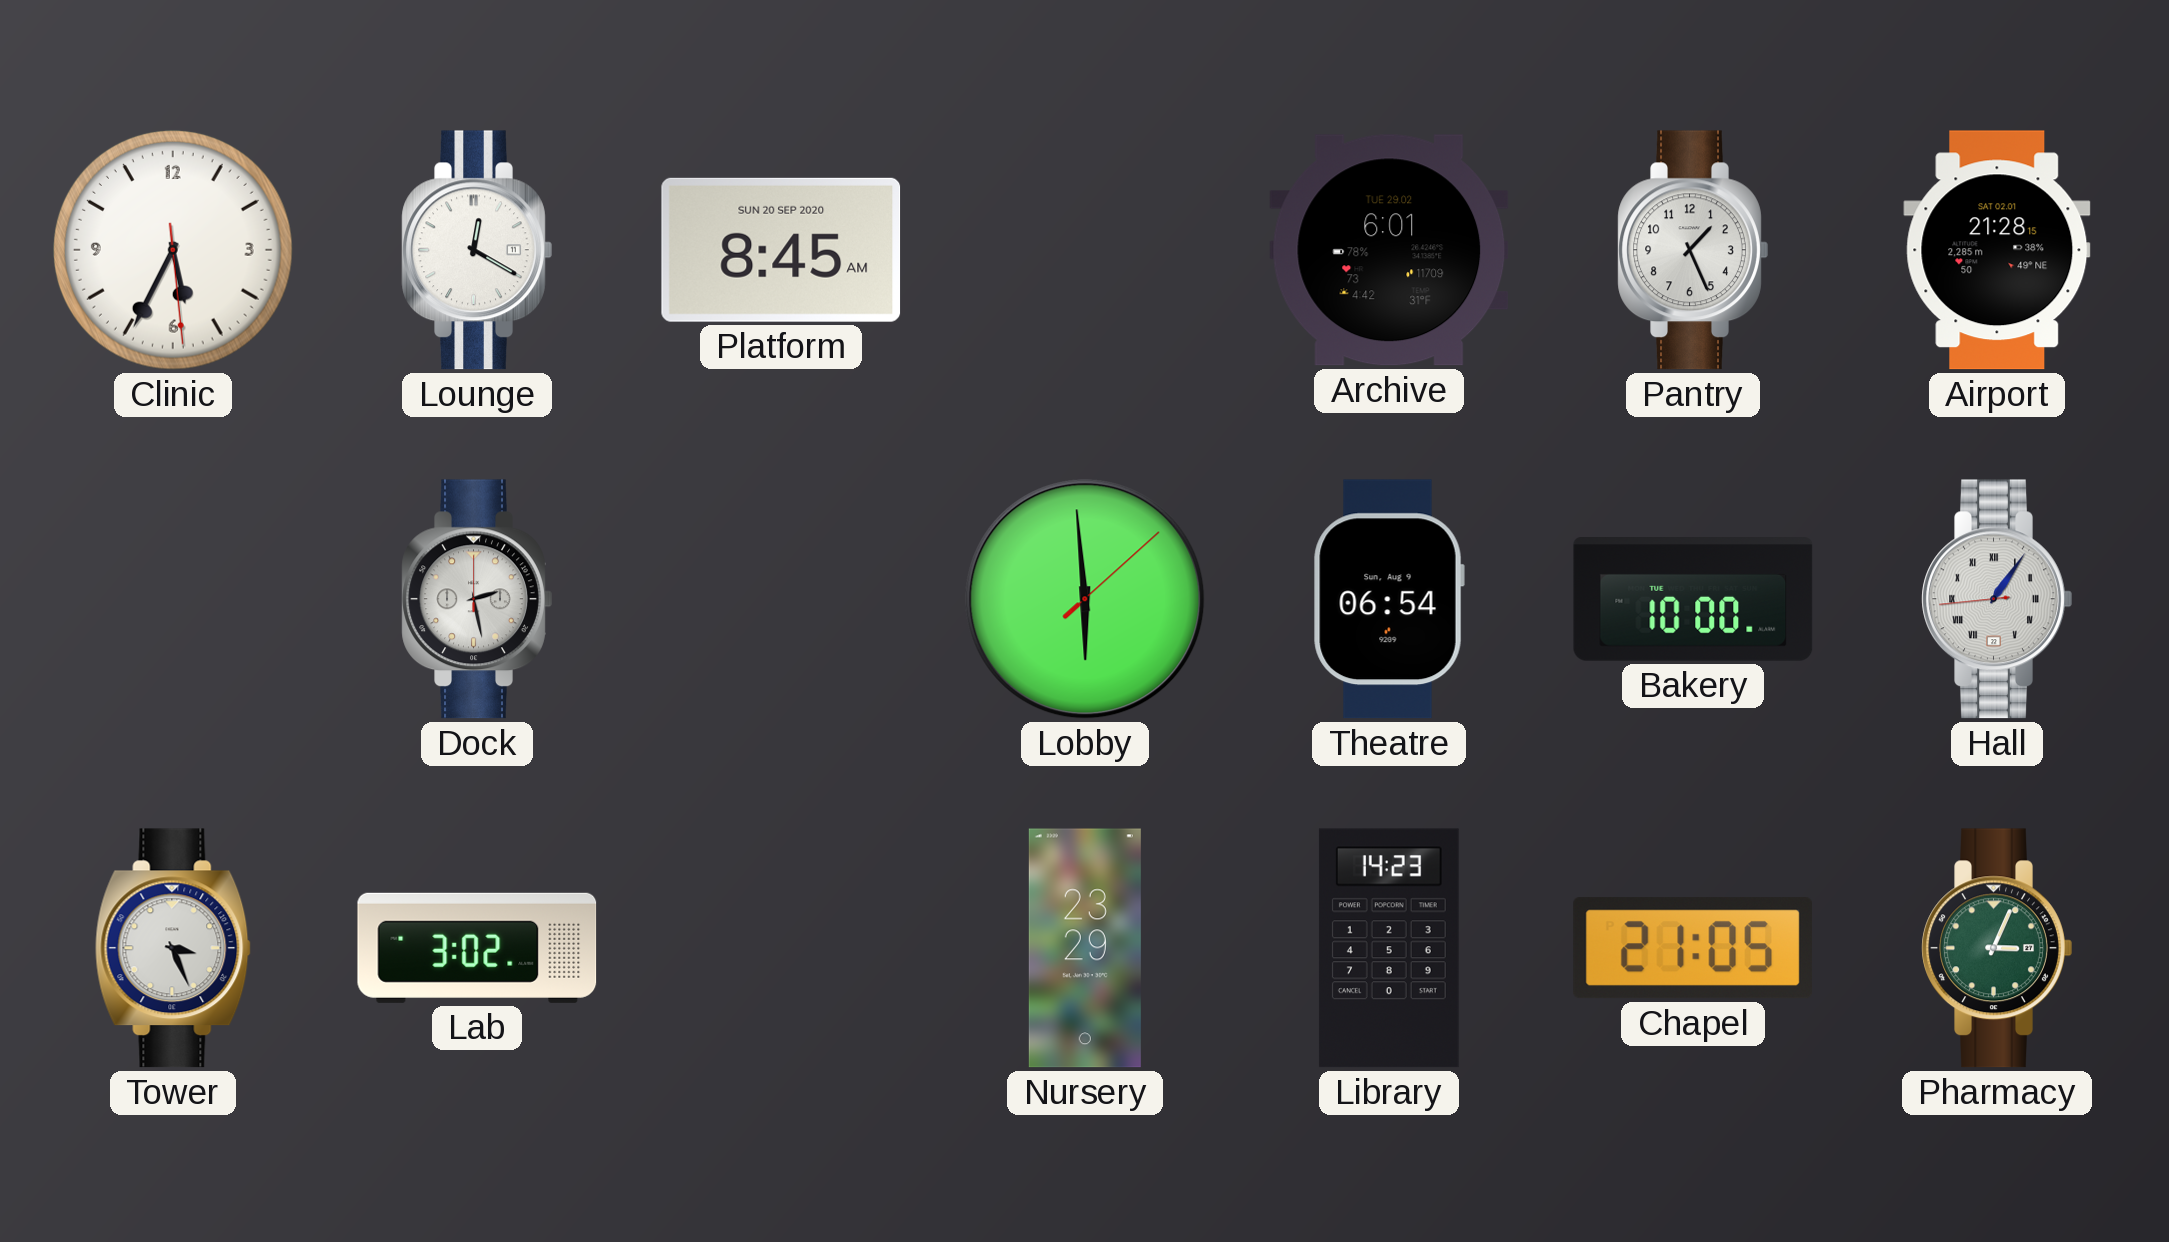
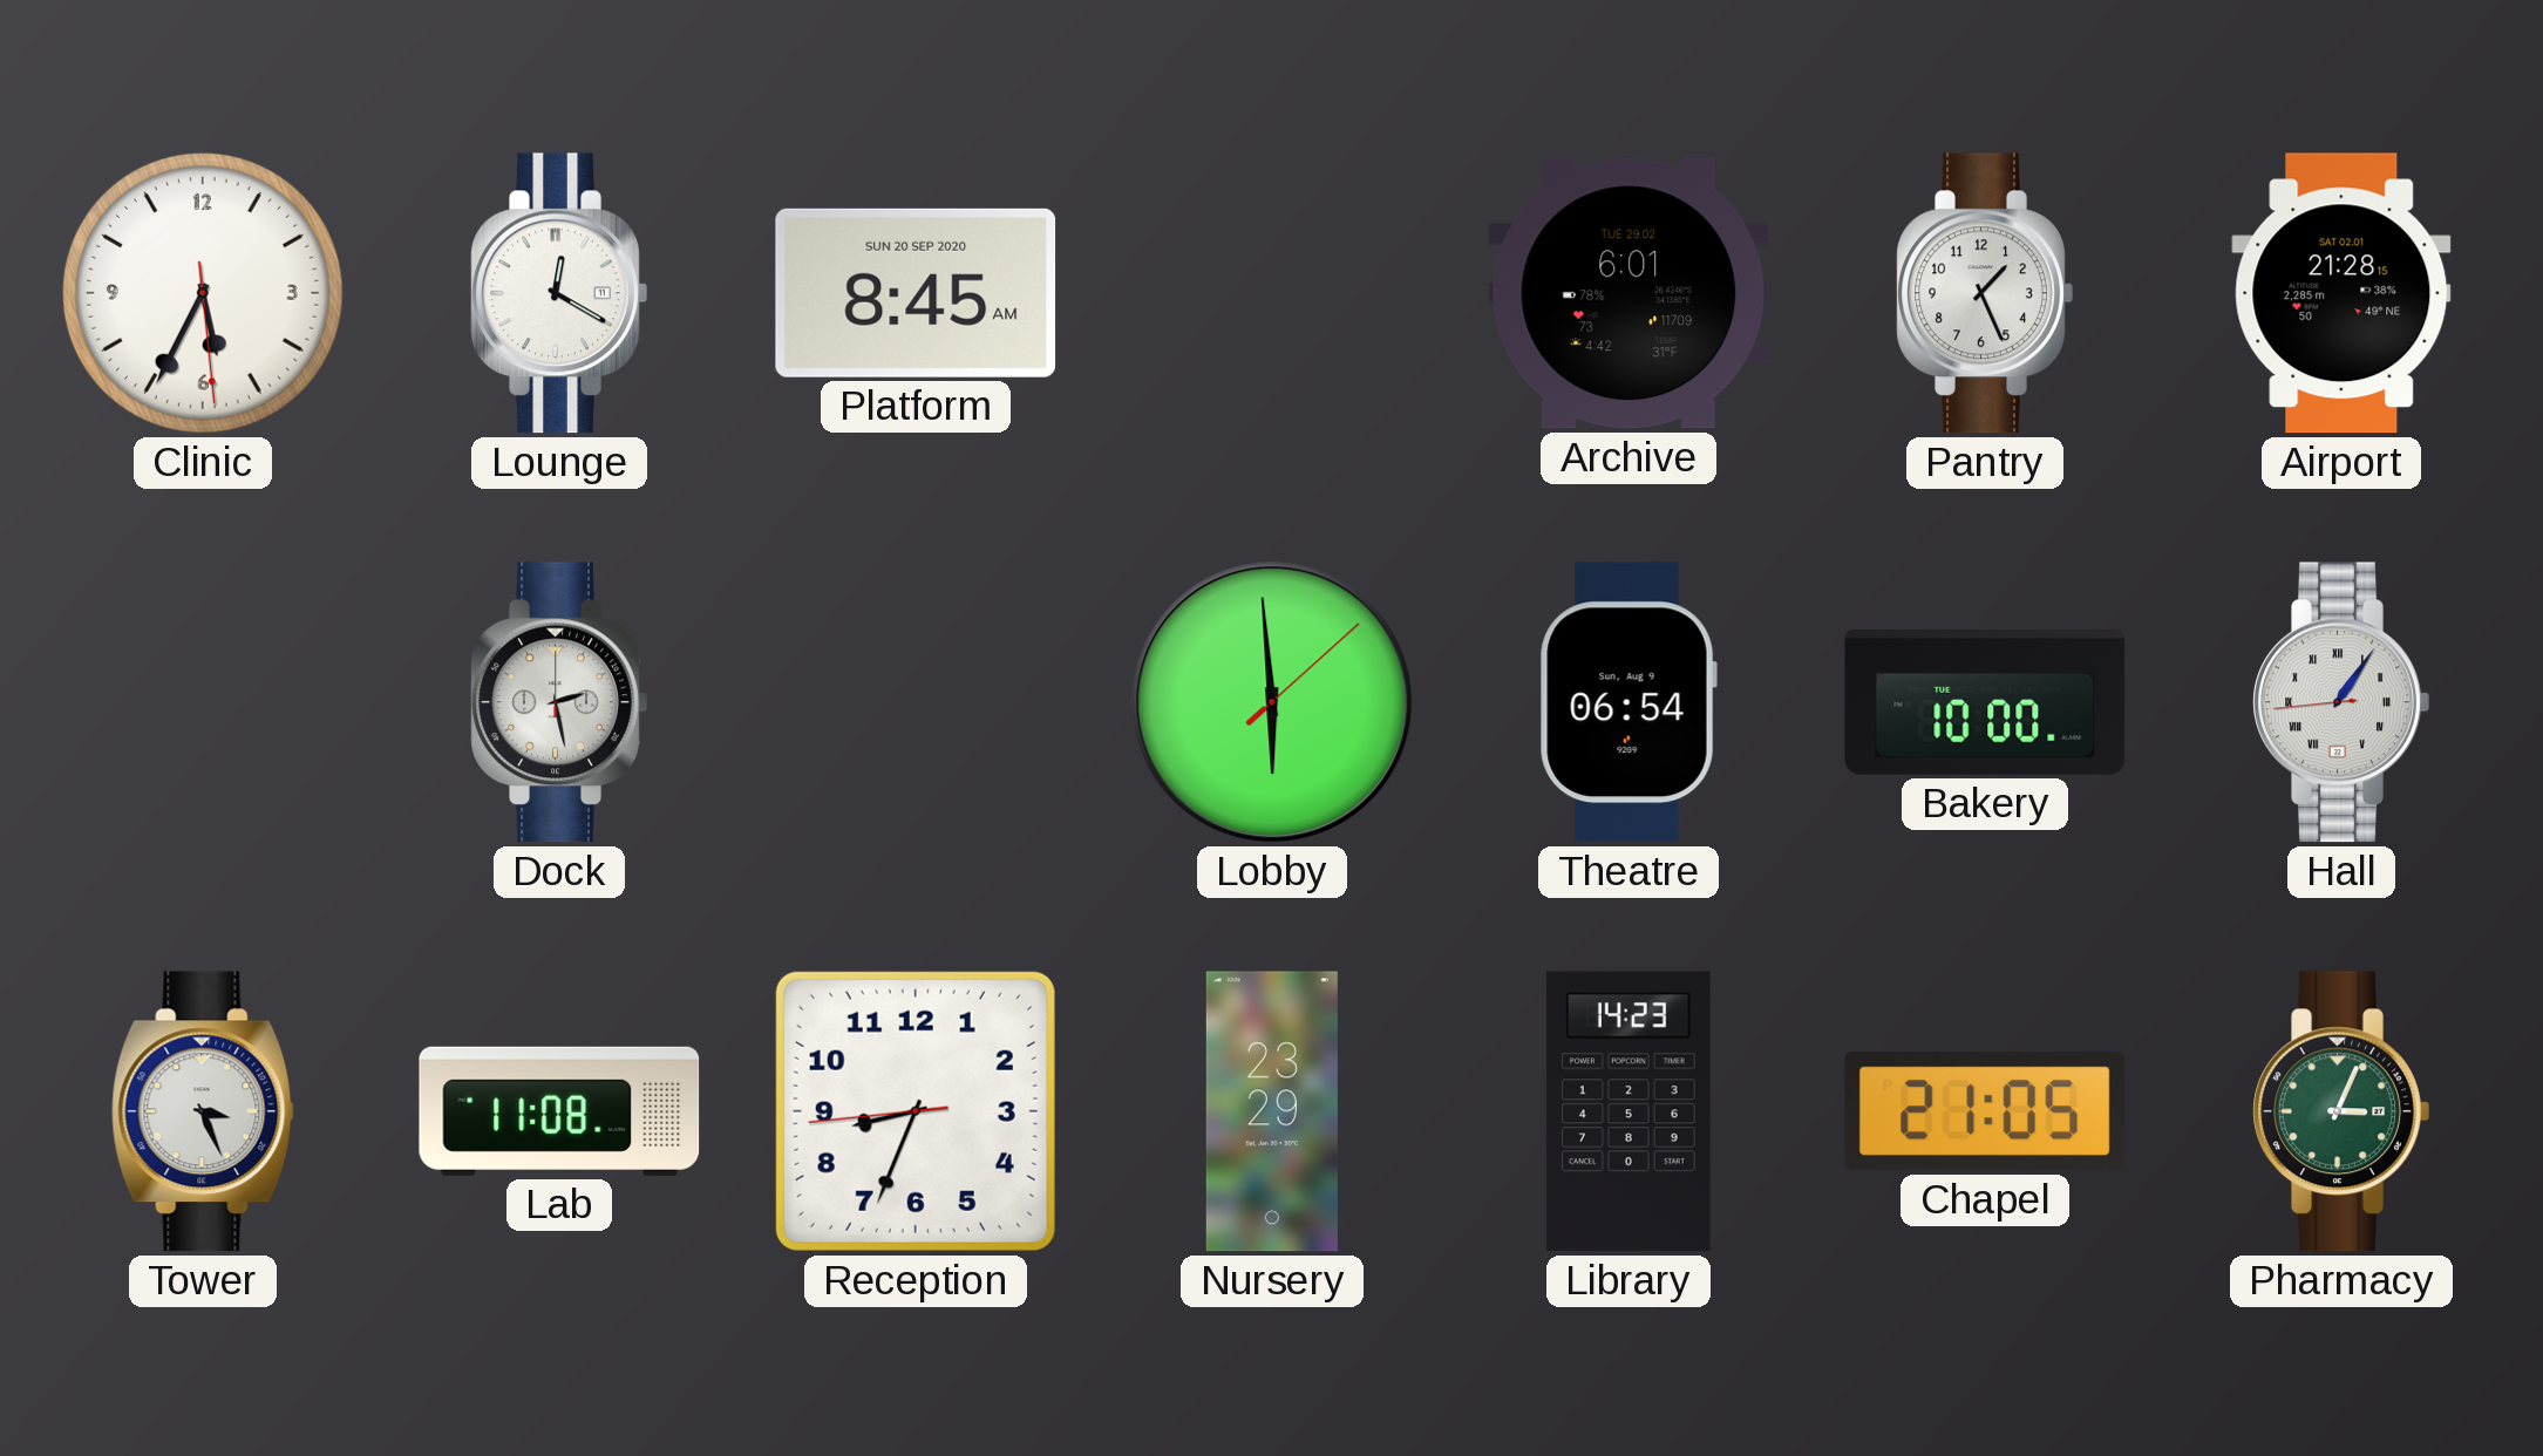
Lab: 3:02 -> 11:08
Reception: none -> 8:33
